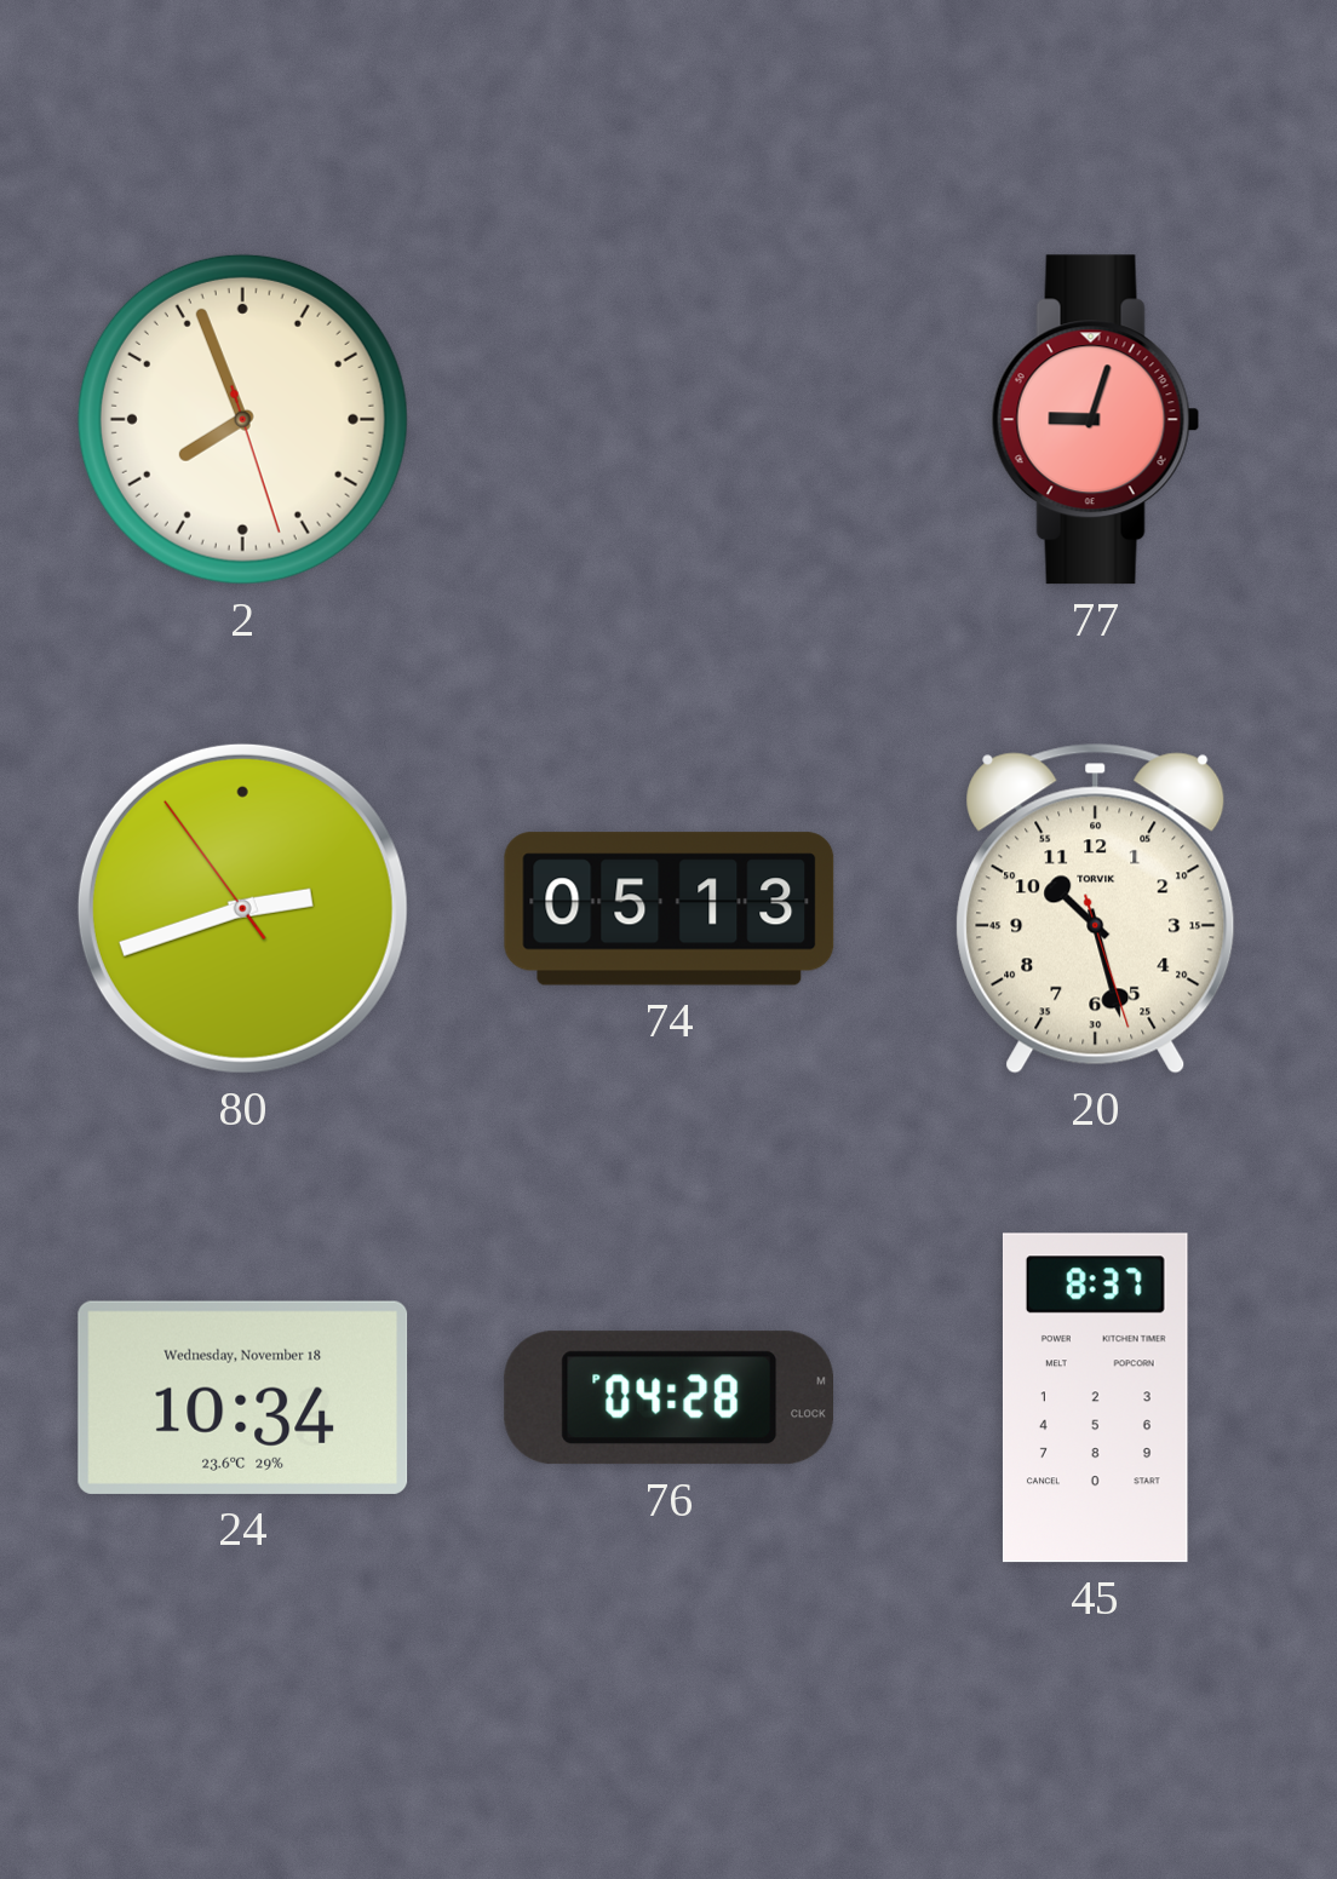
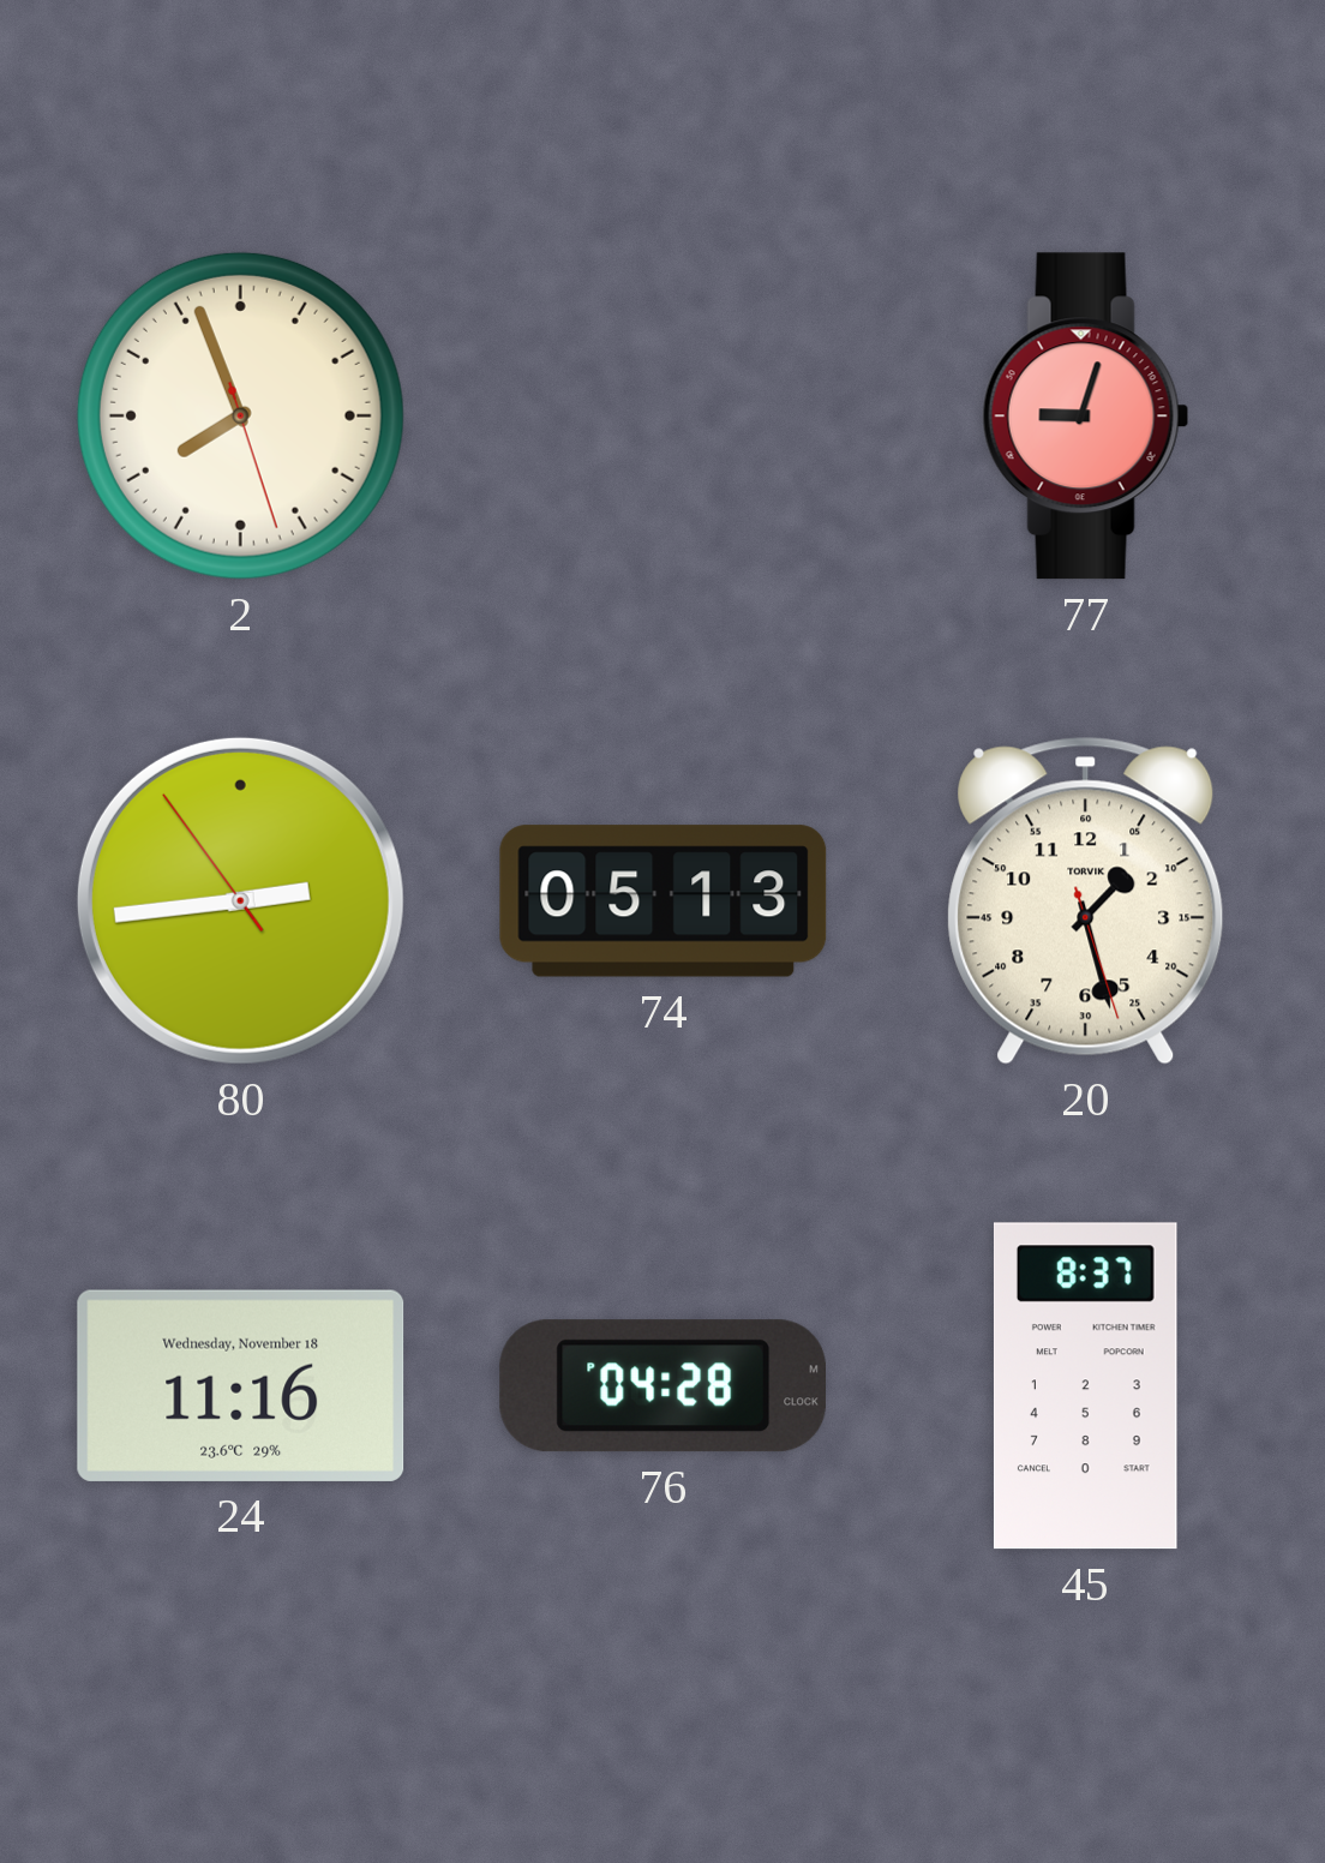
80: 2:41 -> 2:43
20: 10:27 -> 1:27
24: 10:34 -> 11:16
